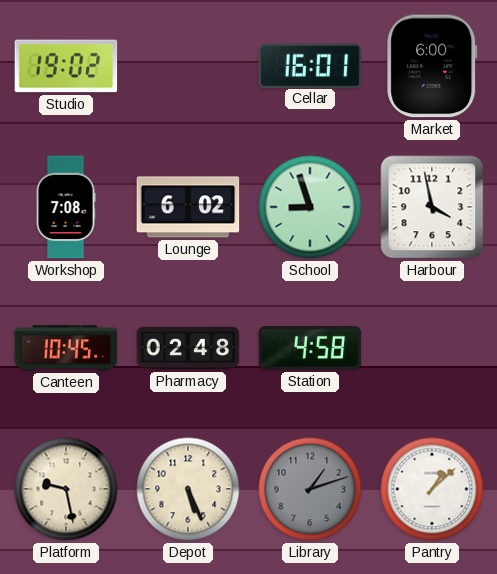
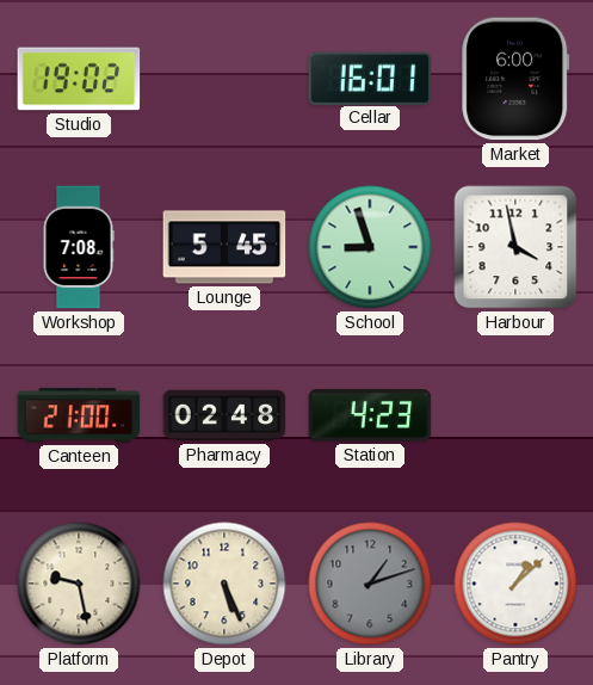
Lounge: 6:02 -> 5:45
Canteen: 10:45 -> 21:00
Station: 4:58 -> 4:23
